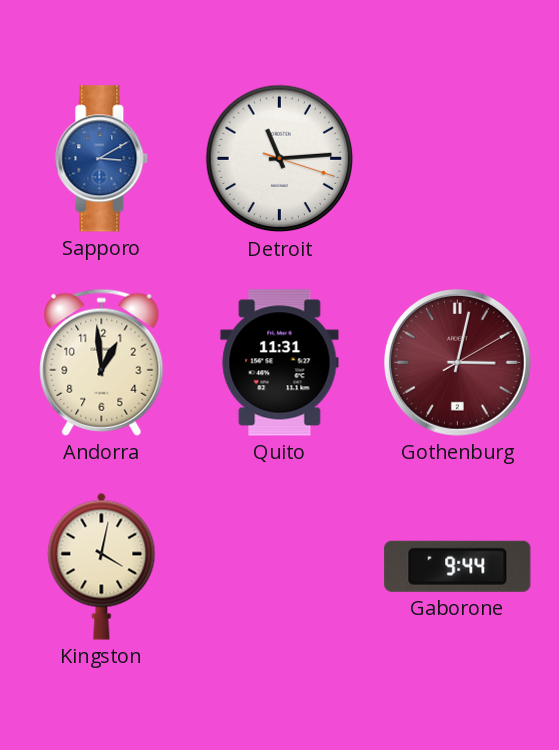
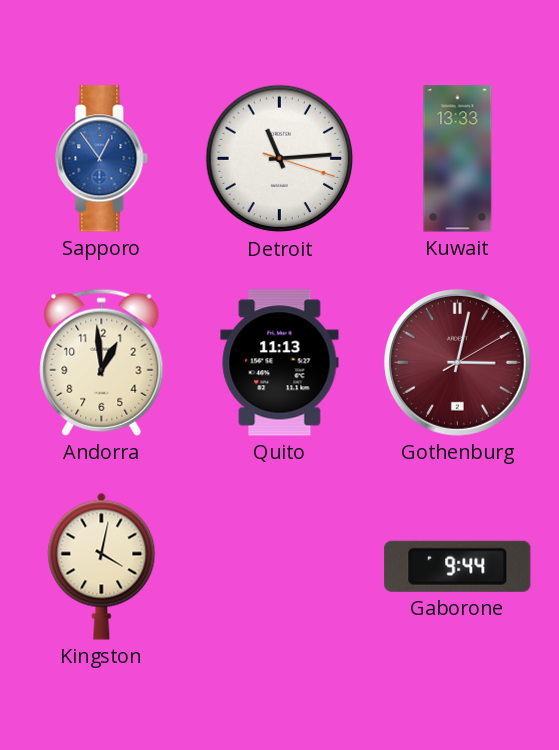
Sapporo: 3:10 -> 12:54
Kuwait: none -> 13:33
Quito: 11:31 -> 11:13
